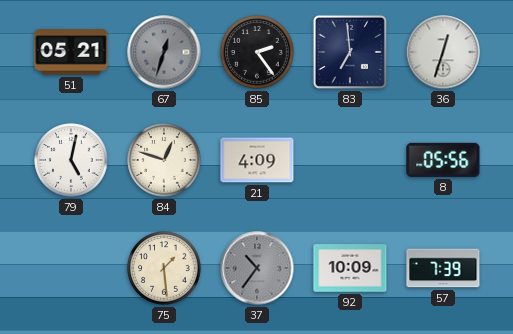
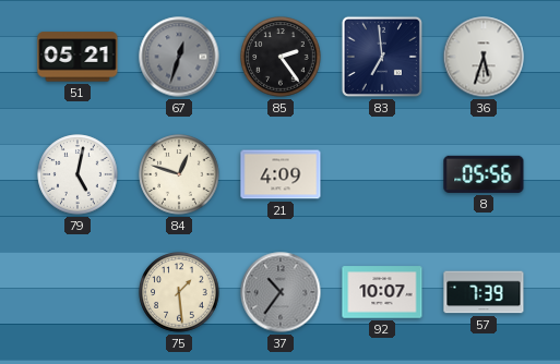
36: 12:33 -> 5:33
92: 10:09 -> 10:07
